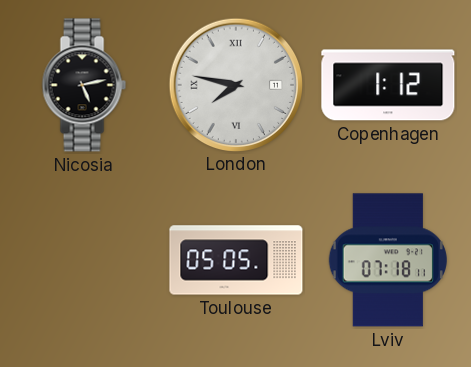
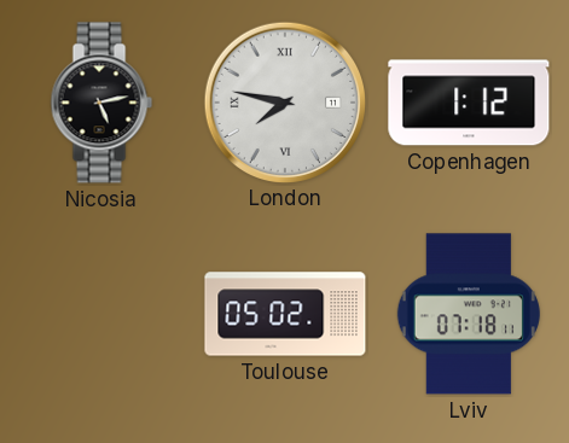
Toulouse: 05:05 -> 05:02
